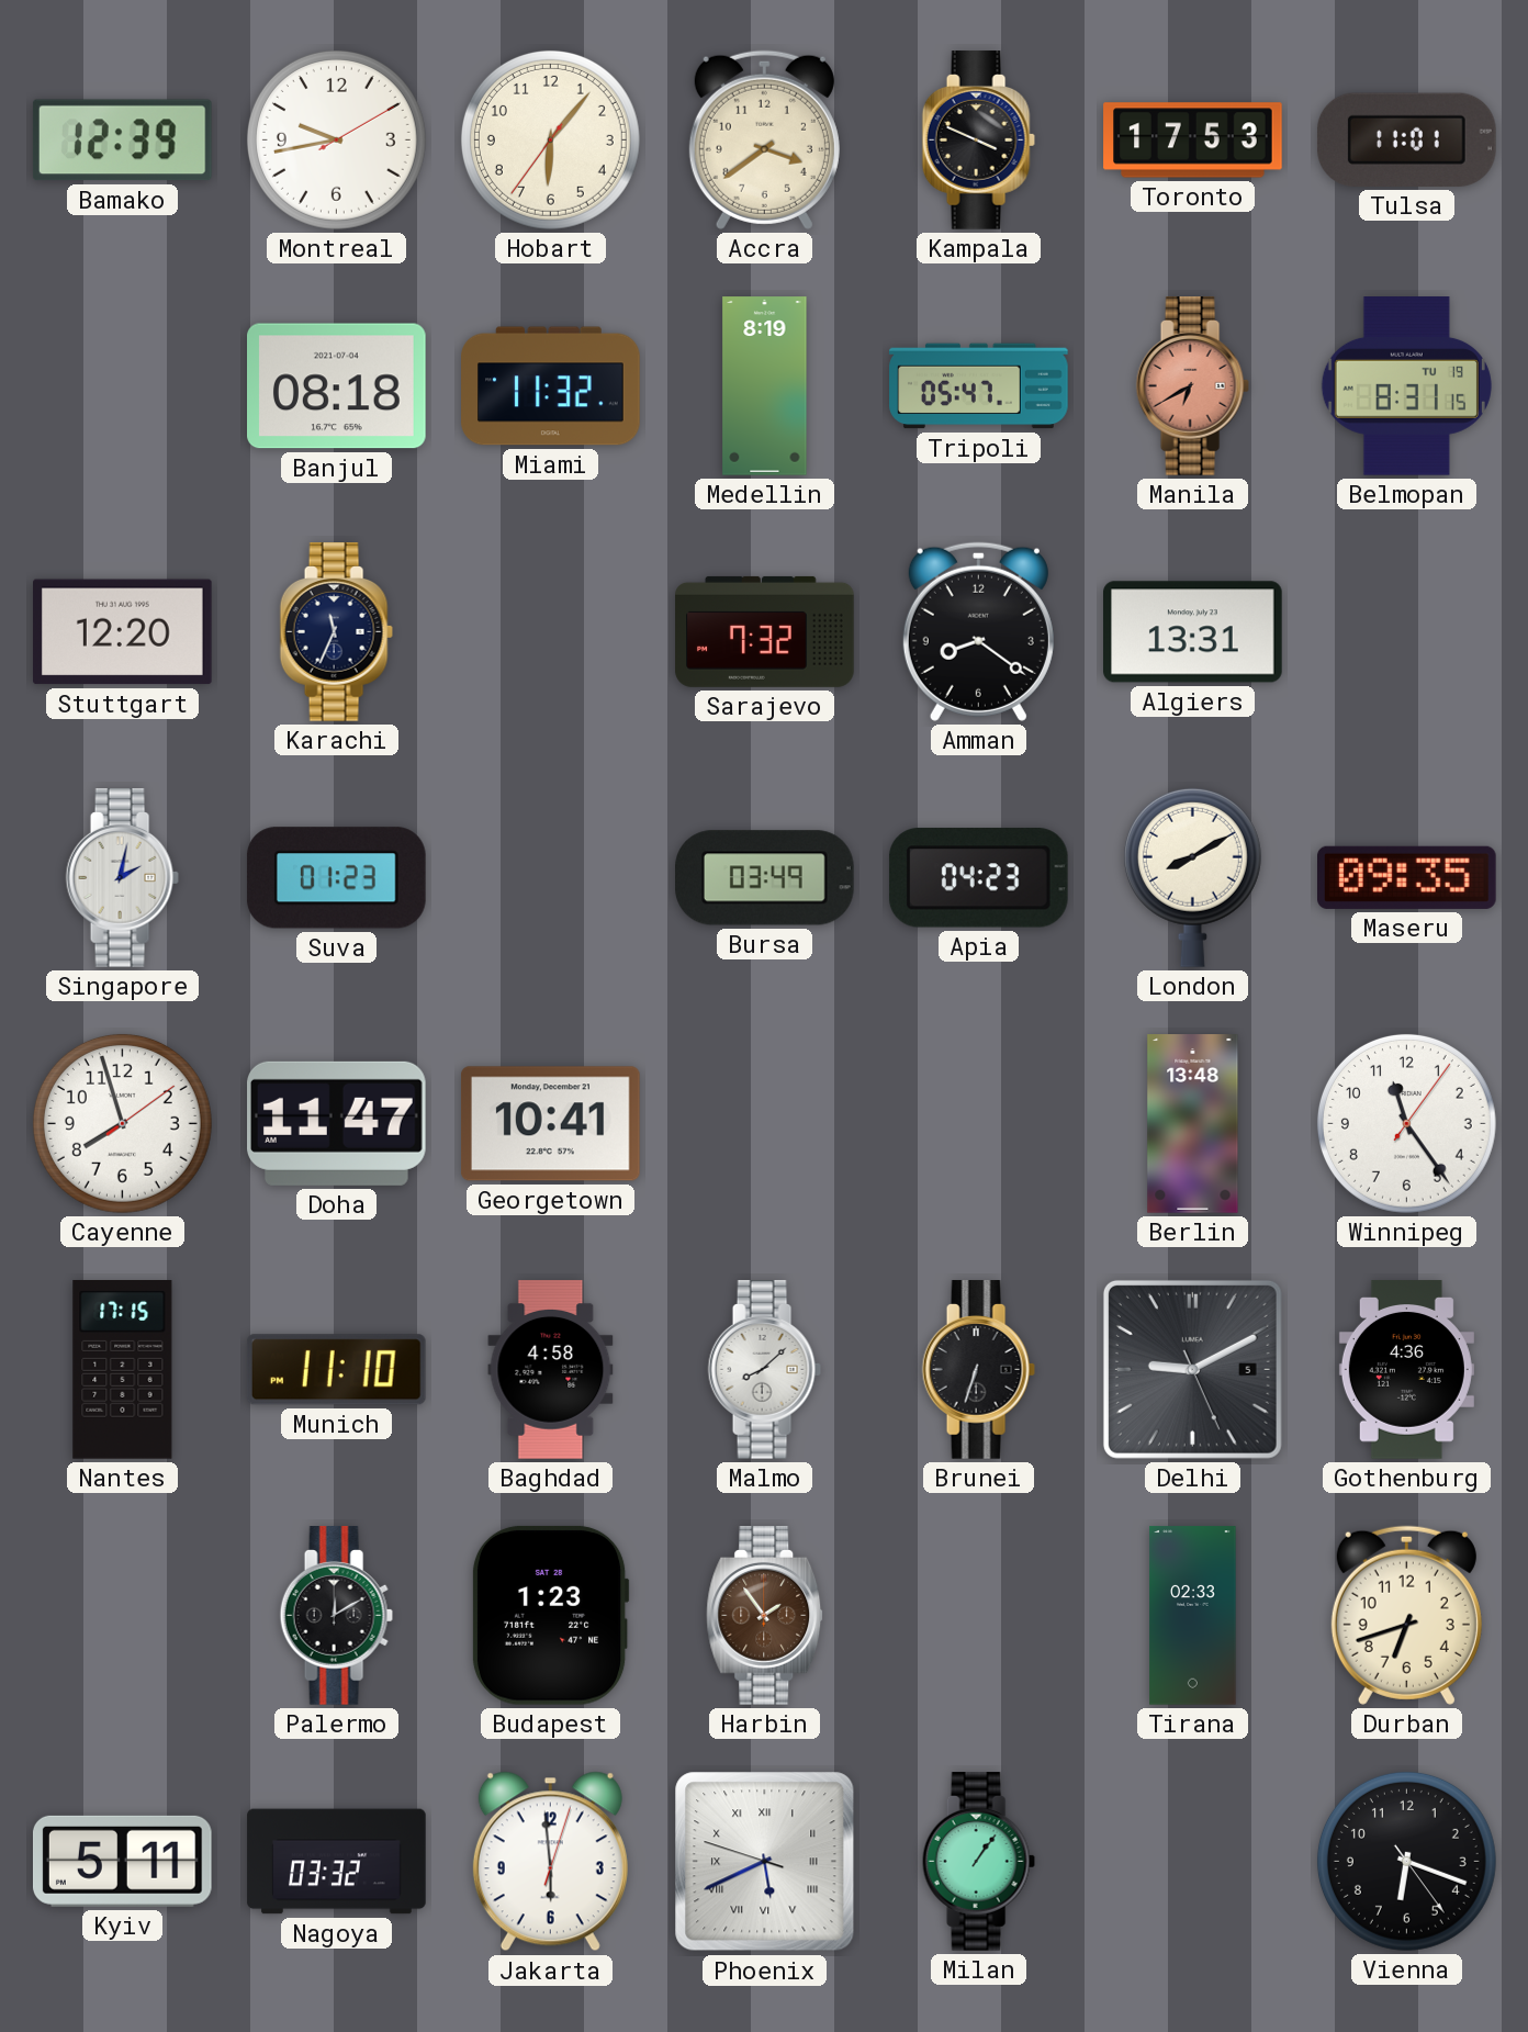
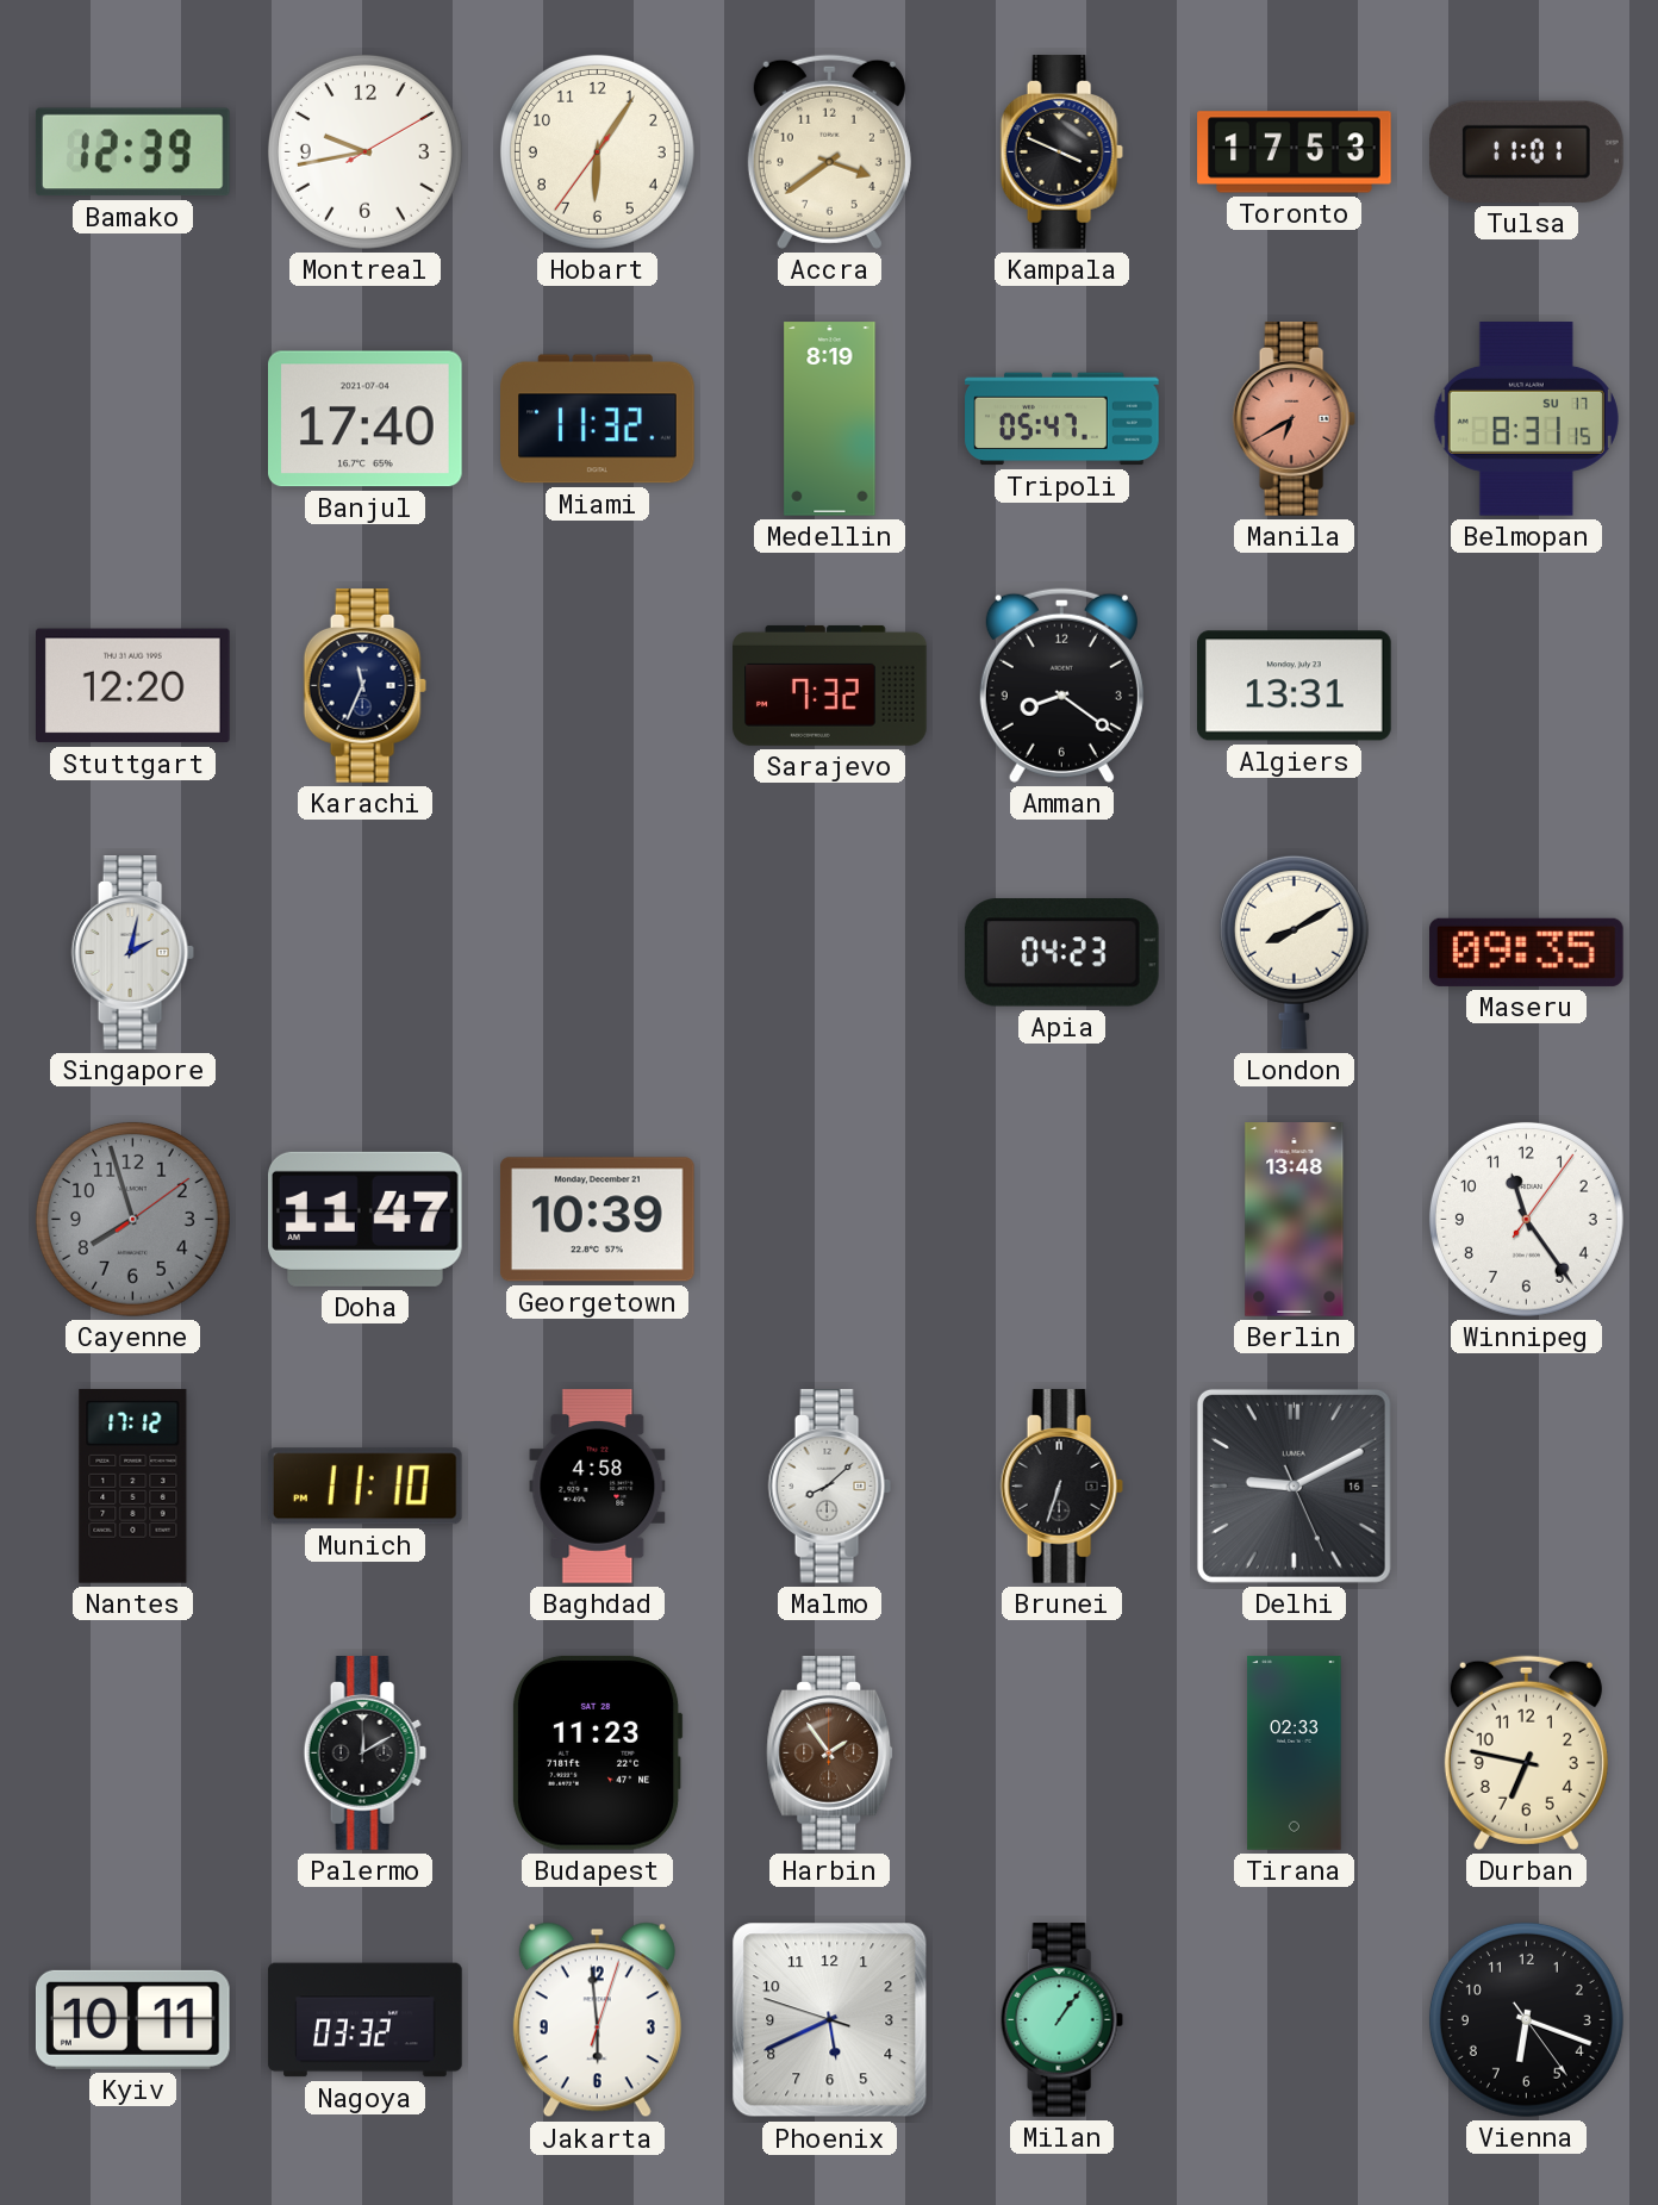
Hobart: 6:06 -> 6:05
Banjul: 08:18 -> 17:40
Belmopan date: TU 19 -> SU 17
Suva: 01:23 -> none
Bursa: 03:49 -> none
Cayenne dial: white -> grey
Georgetown: 10:41 -> 10:39
Nantes: 17:15 -> 17:12
Delhi date: 5 -> 16
Gothenburg: 4:36 -> none
Budapest: 1:23 -> 11:23
Durban: 6:42 -> 6:47
Kyiv: 5:11 -> 10:11
Phoenix numerals: Roman -> Arabic
